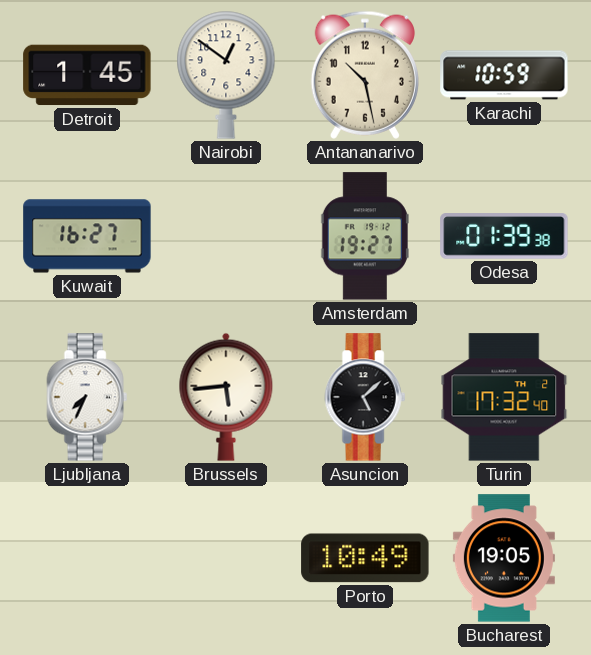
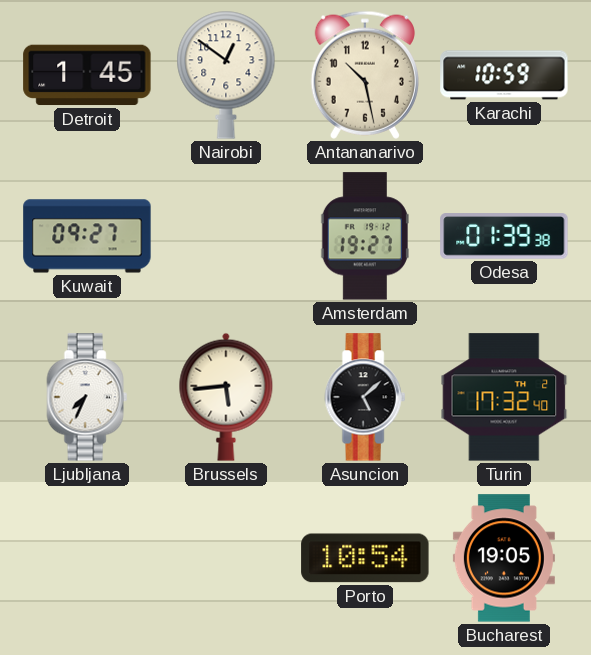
Kuwait: 16:27 -> 09:27
Porto: 10:49 -> 10:54
